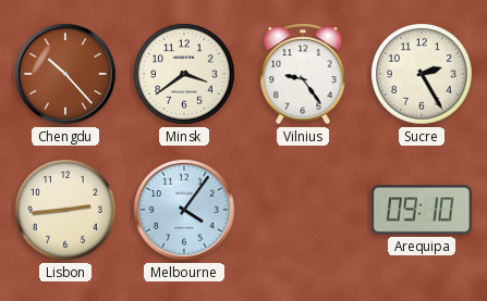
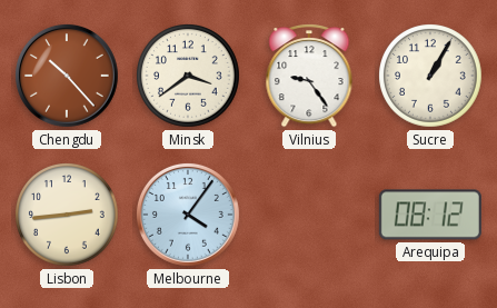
Sucre: 2:25 -> 1:05
Arequipa: 09:10 -> 08:12
